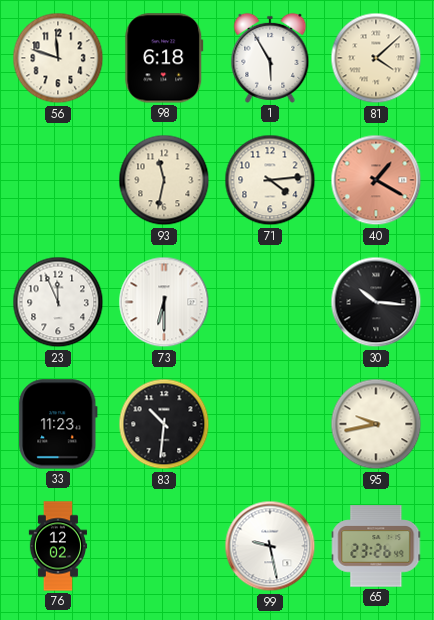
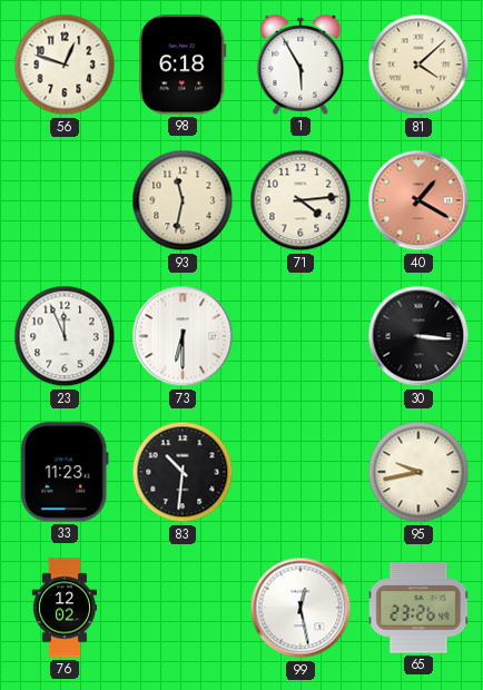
56: 11:48 -> 12:48
30: 10:16 -> 3:16
99: 9:28 -> 12:28
